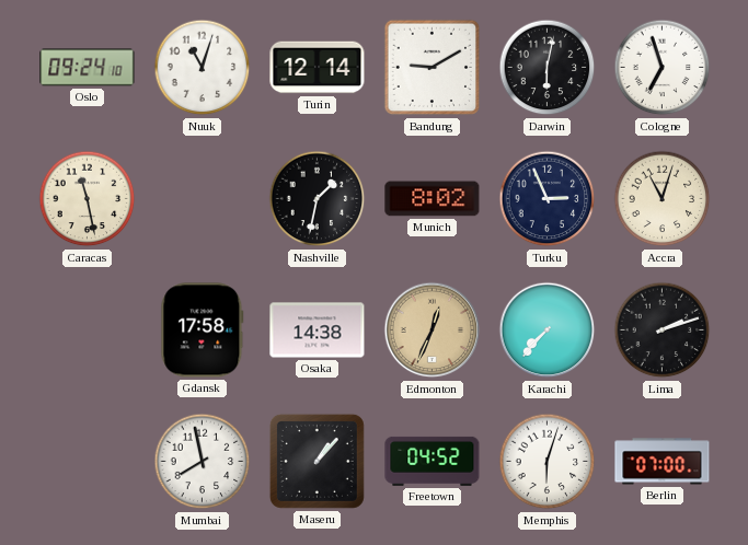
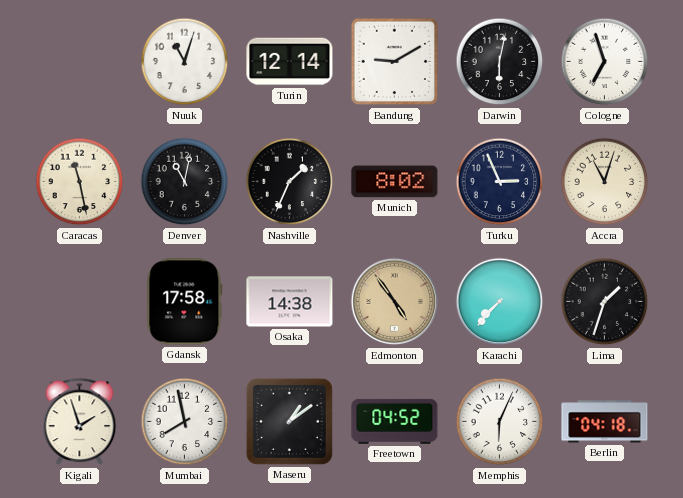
Oslo: 09:24 -> none
Denver: none -> 11:02
Nashville: 1:32 -> 1:34
Edmonton: 12:34 -> 4:54
Lima: 2:12 -> 1:33
Kigali: none -> 1:57
Maseru: 1:07 -> 1:09
Memphis: 6:03 -> 6:04
Berlin: 07:00 -> 04:18
